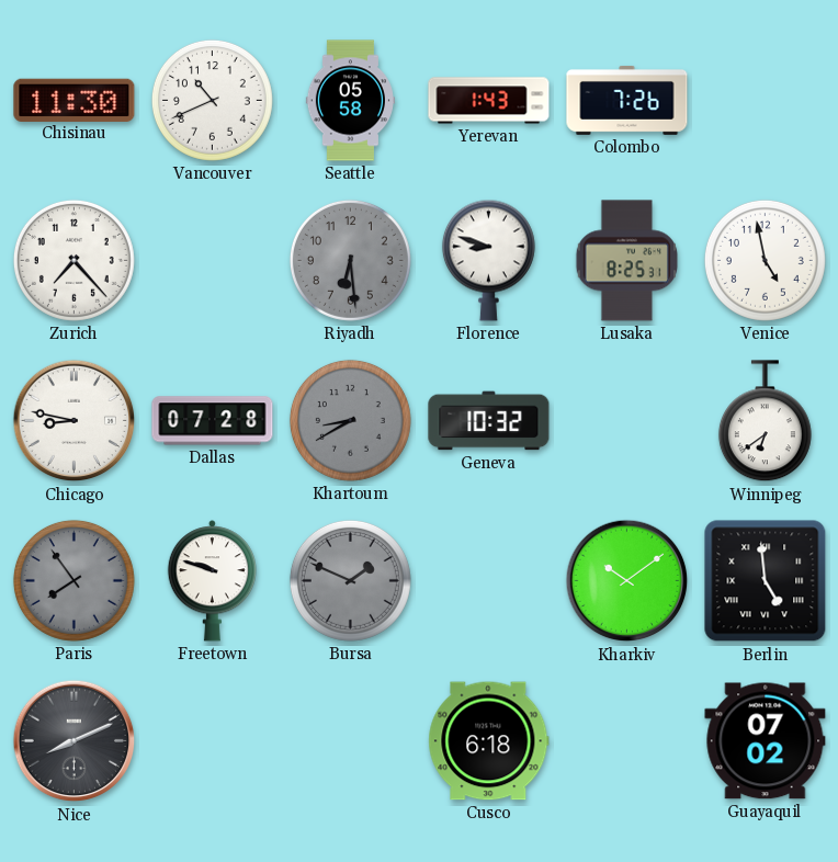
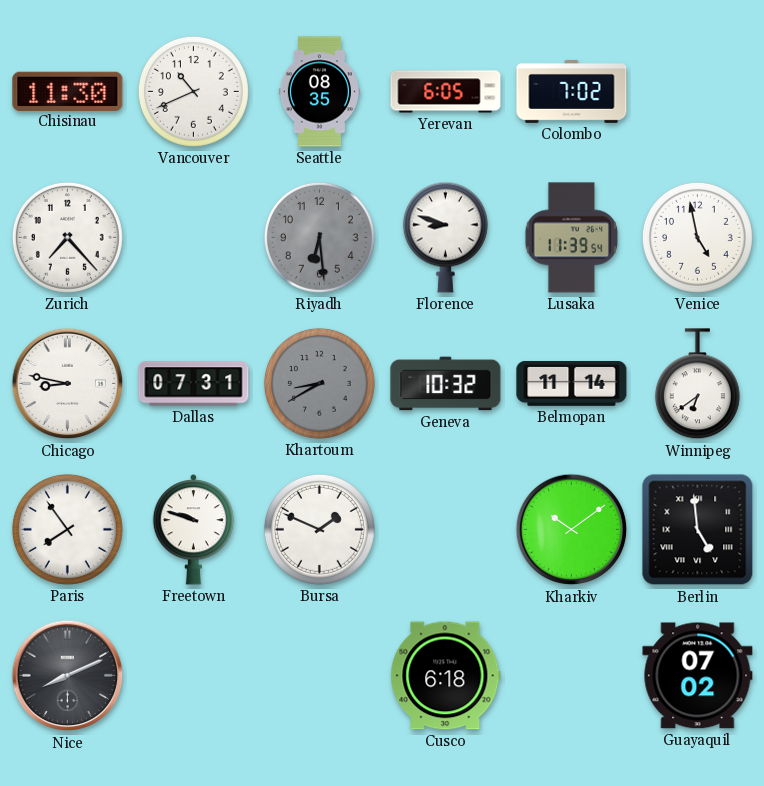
Seattle: 05:58 -> 08:35
Yerevan: 1:43 -> 6:05
Colombo: 7:26 -> 7:02
Lusaka: 8:25 -> 11:39
Dallas: 07:28 -> 07:31
Belmopan: none -> 11:14
Paris dial: grey -> white
Bursa dial: grey -> white
